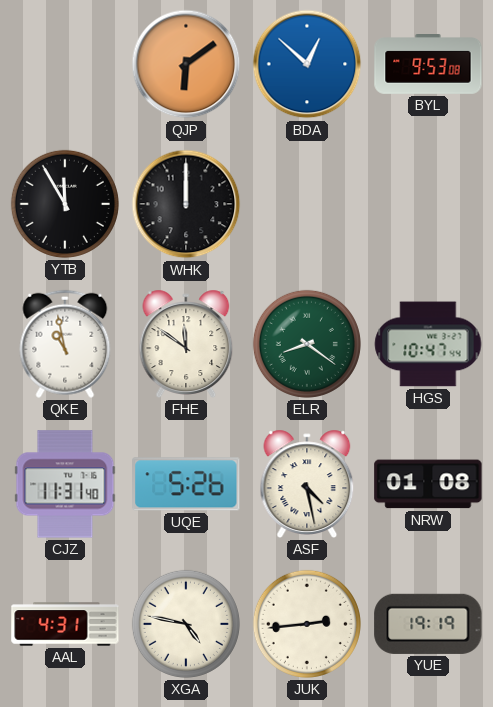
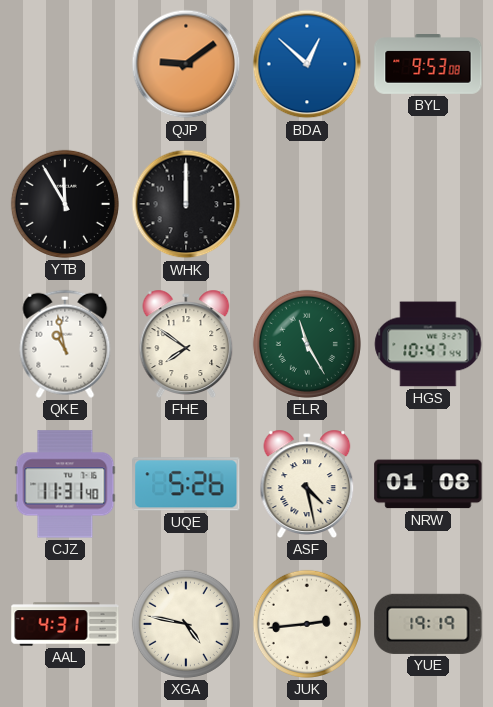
QJP: 6:09 -> 9:09
FHE: 11:51 -> 7:51
ELR: 8:21 -> 11:25
